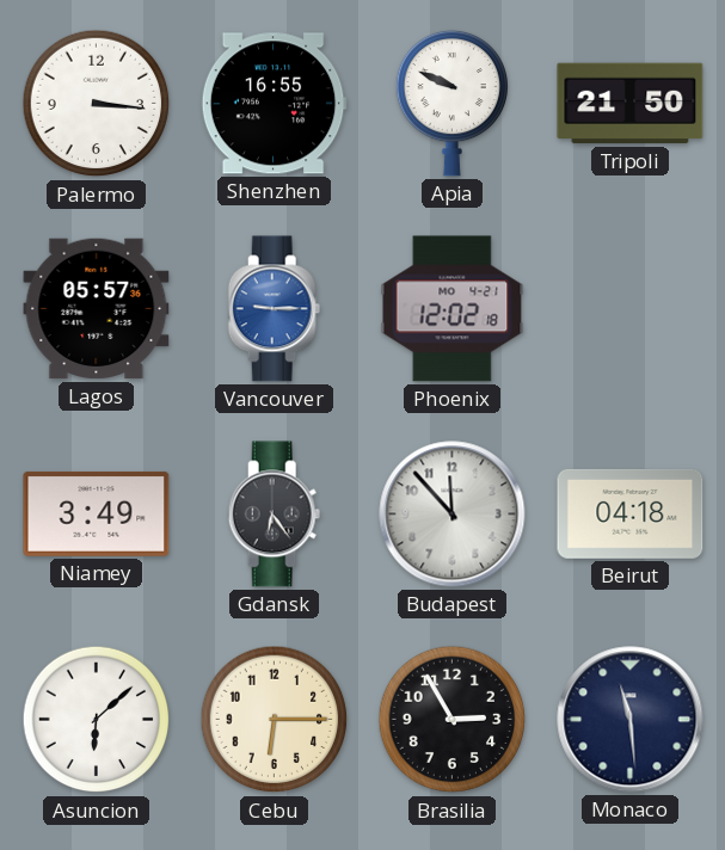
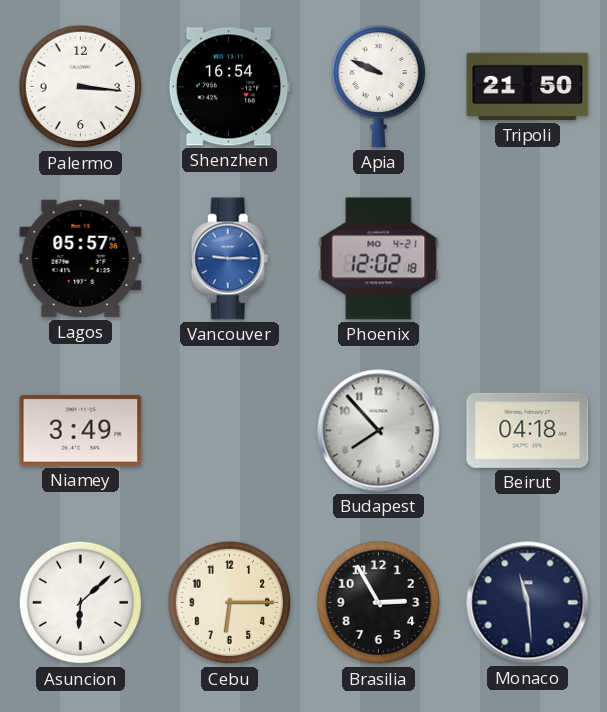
Shenzhen: 16:55 -> 16:54
Gdansk: 6:24 -> none
Budapest: 11:53 -> 7:53
